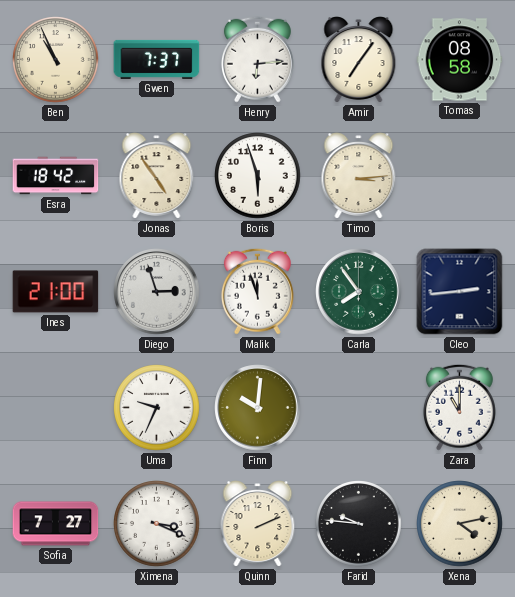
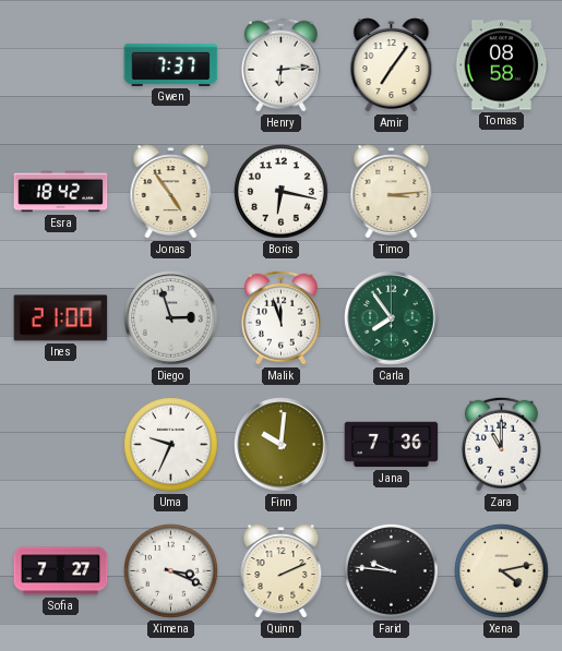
Ben: 10:56 -> none
Boris: 5:57 -> 6:17
Cleo: 2:44 -> none
Jana: none -> 7:36
